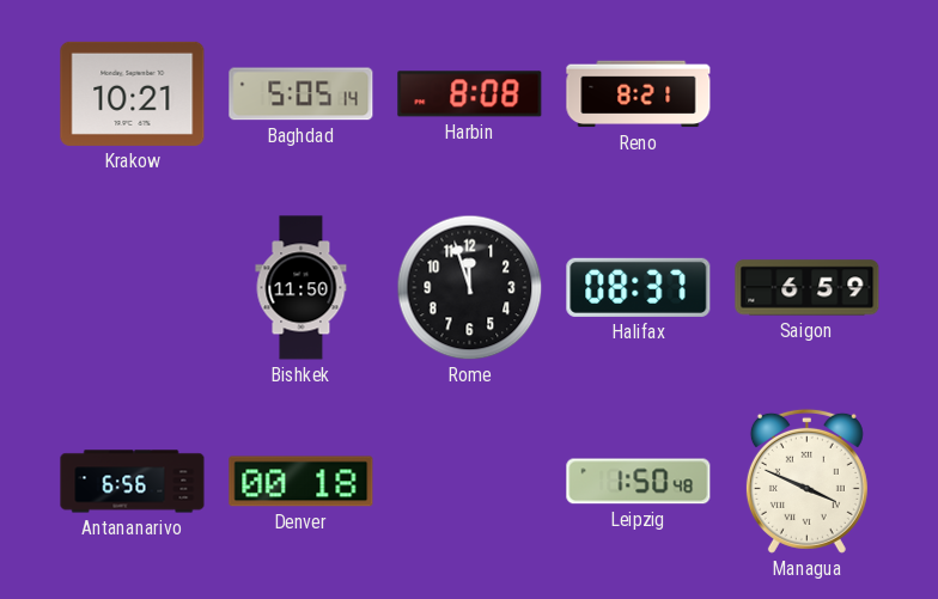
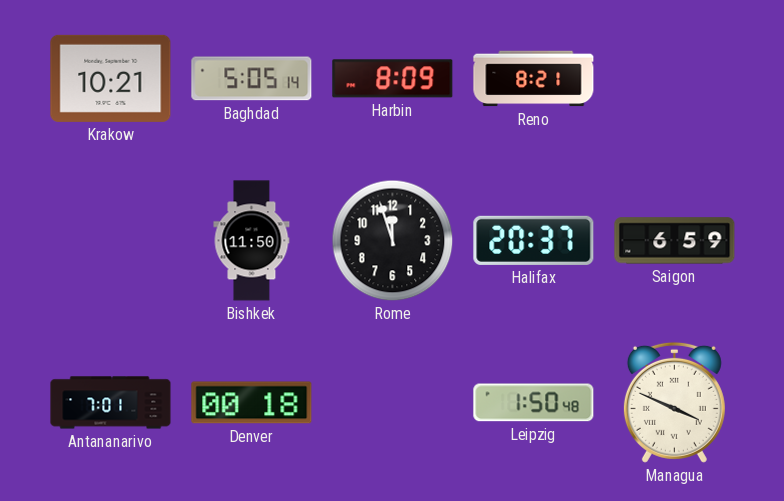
Harbin: 8:08 -> 8:09
Halifax: 08:37 -> 20:37
Antananarivo: 6:56 -> 7:01
